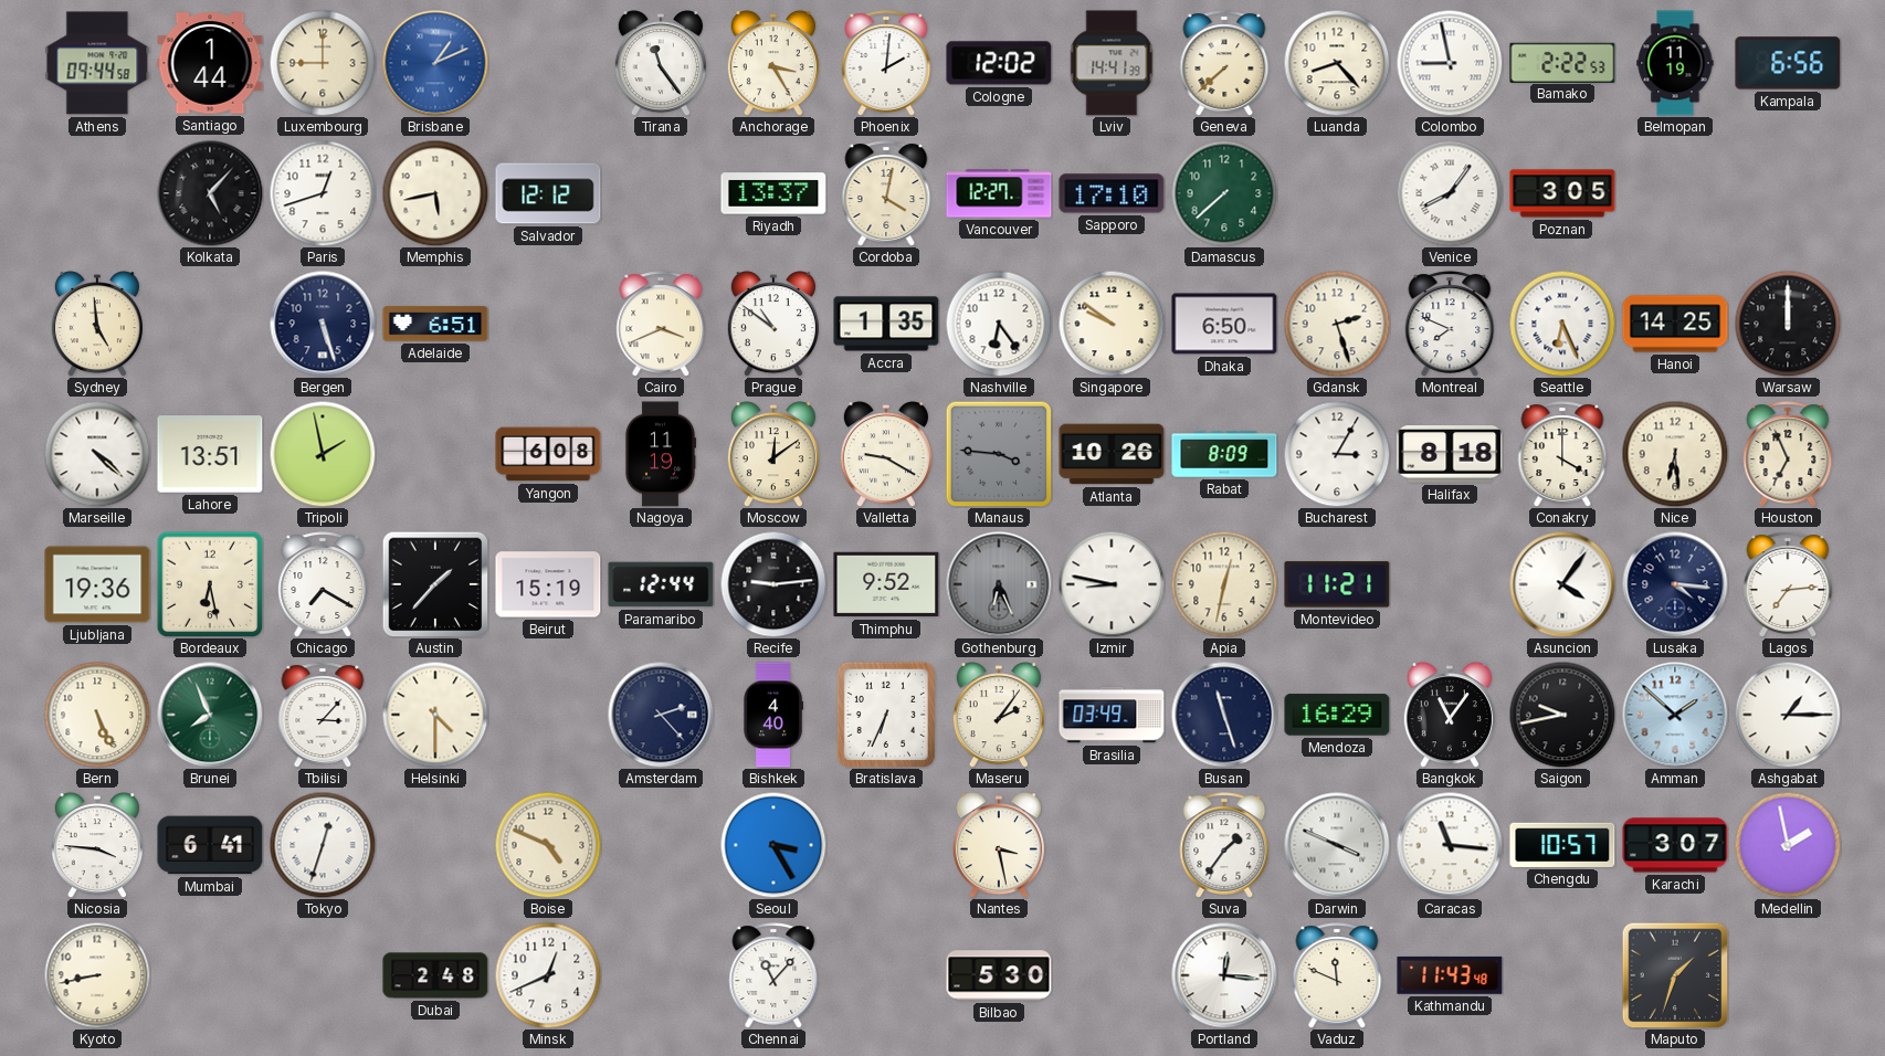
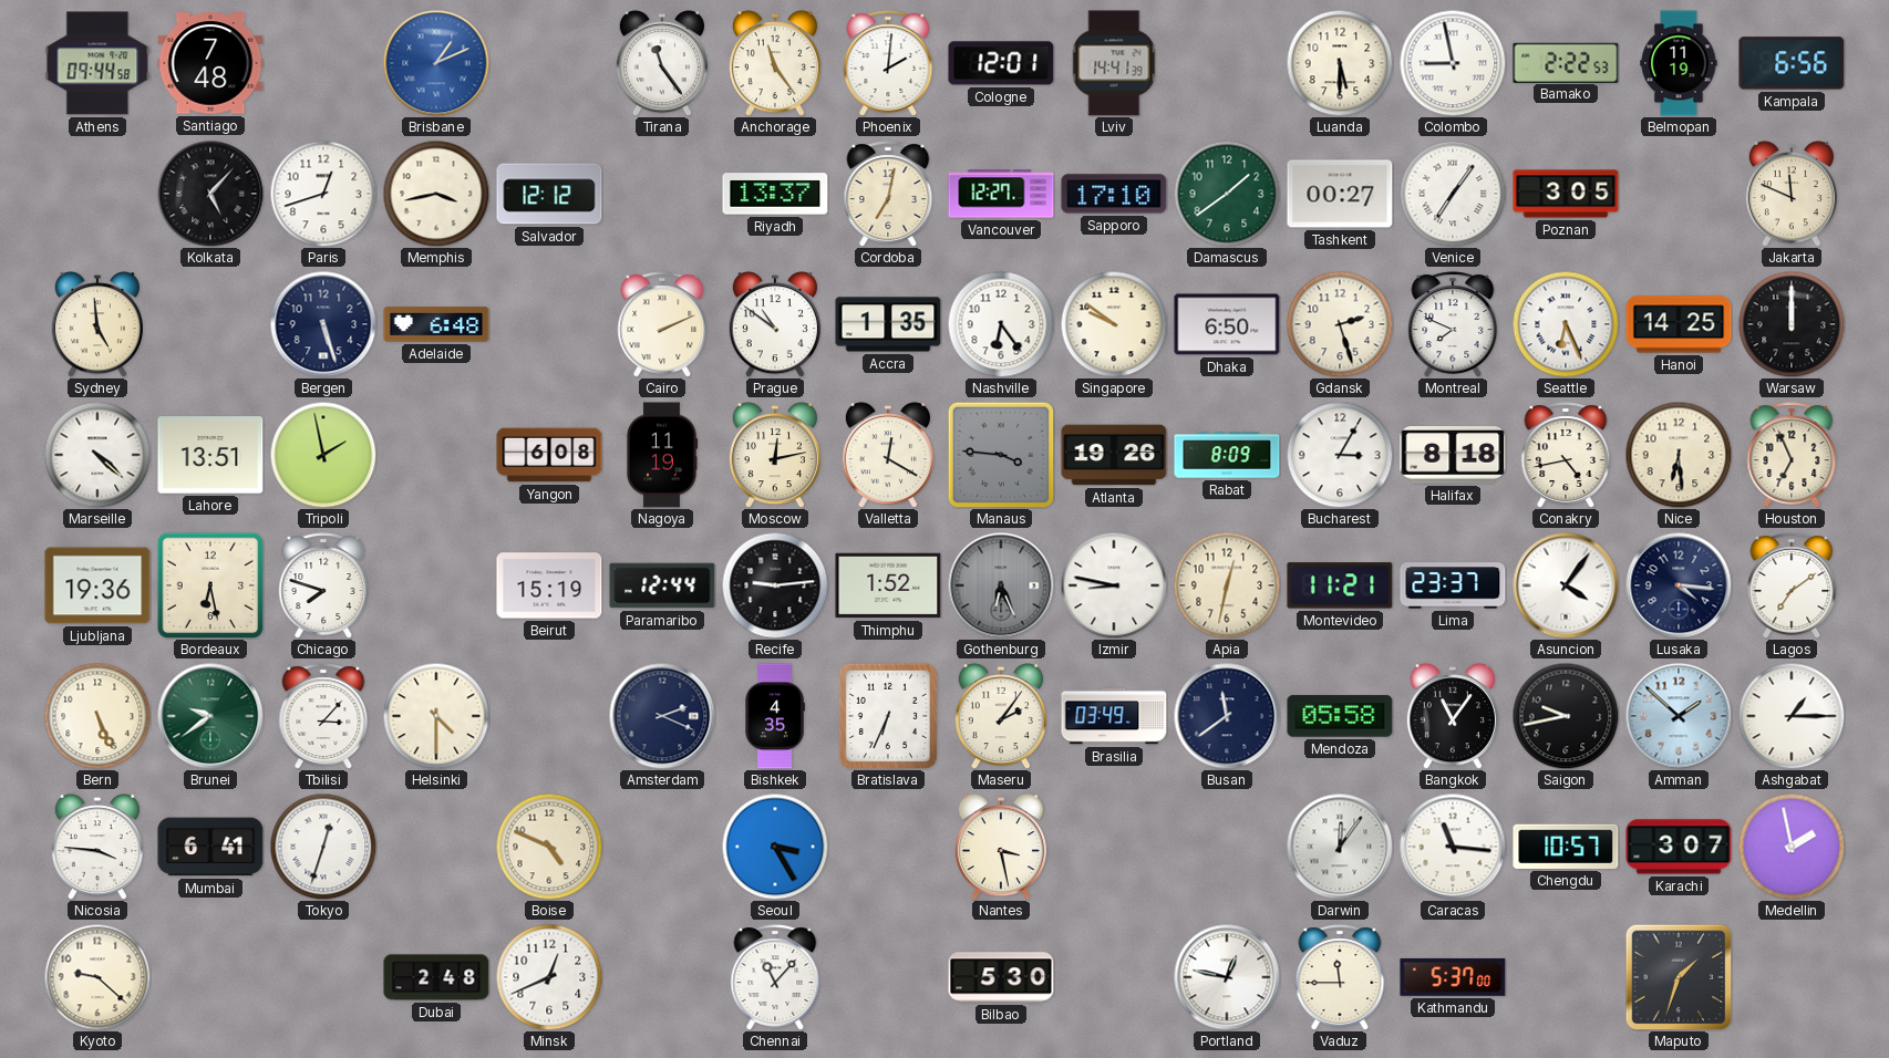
Santiago: 1:44 -> 7:48
Luxembourg: 9:00 -> none
Anchorage: 3:25 -> 11:24
Cologne: 12:02 -> 12:01
Geneva: 7:38 -> none
Luanda: 8:23 -> 5:30
Memphis: 5:43 -> 3:43
Cordoba: 4:02 -> 7:02
Damascus: 7:38 -> 1:39
Tashkent: none -> 00:27
Venice: 8:06 -> 7:06
Jakarta: none -> 11:49
Adelaide: 6:51 -> 6:48
Cairo: 3:41 -> 2:11
Moscow: 12:09 -> 12:13
Valletta: 9:20 -> 12:20
Atlanta: 10:26 -> 19:26
Conakry: 4:00 -> 4:43
Chicago: 7:20 -> 7:48
Austin: 1:37 -> none
Thimphu: 9:52 -> 1:52
Lima: none -> 23:37
Lagos: 7:14 -> 7:09
Brunei: 7:56 -> 9:39
Amsterdam: 2:23 -> 2:19
Bishkek: 4:40 -> 4:35
Busan: 11:27 -> 11:39
Mendoza: 16:29 -> 05:58
Suva: 1:36 -> none
Darwin: 3:49 -> 12:06
Kyoto: 8:43 -> 9:22
Portland: 12:16 -> 12:47
Vaduz: 11:49 -> 11:45
Kathmandu: 11:43 -> 5:37
